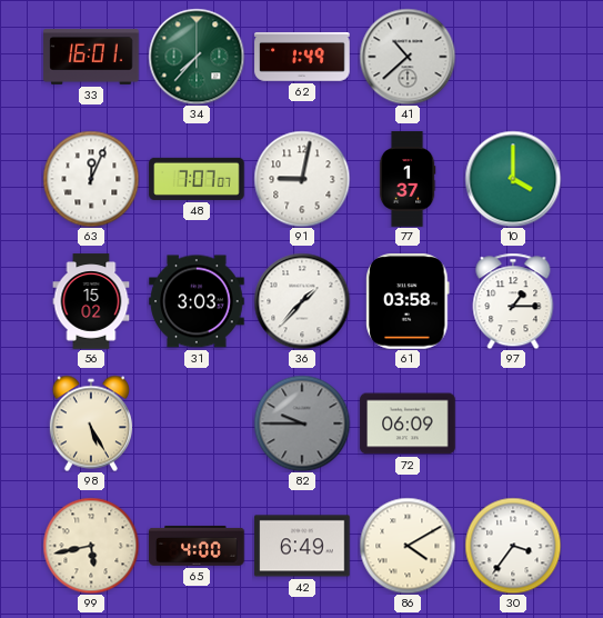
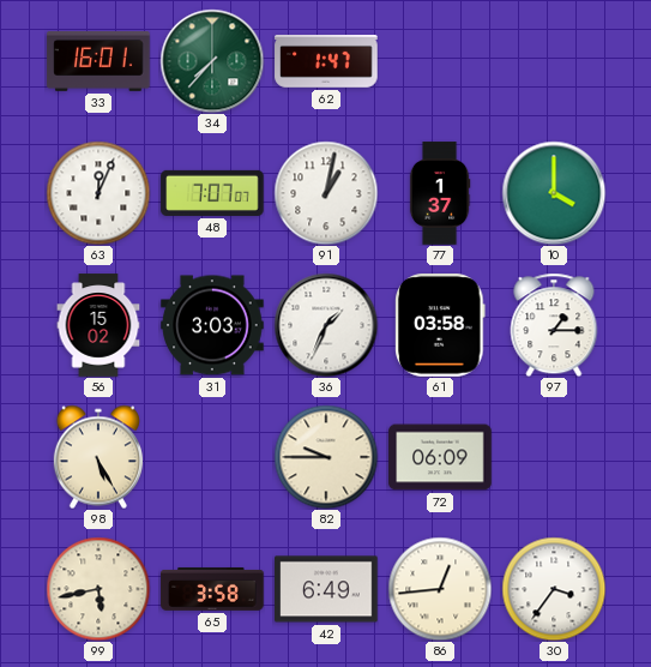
62: 1:49 -> 1:47
41: 10:38 -> none
91: 9:02 -> 1:02
36: 1:37 -> 1:34
82 dial: grey -> cream
65: 4:00 -> 3:58
86: 4:10 -> 12:44
